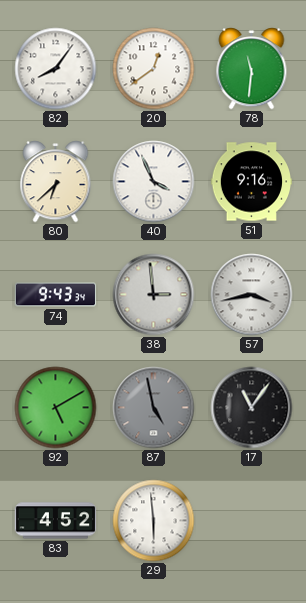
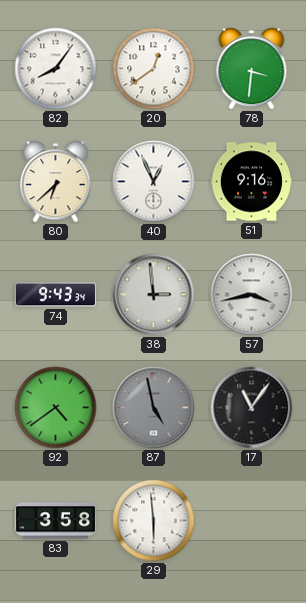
78: 11:31 -> 3:31
40: 3:56 -> 12:56
92: 5:10 -> 4:39
83: 4:52 -> 3:58
